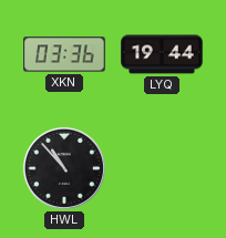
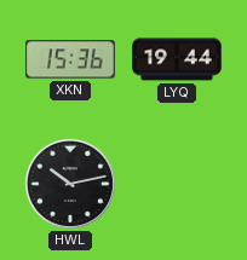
XKN: 03:36 -> 15:36
HWL: 10:53 -> 10:13
